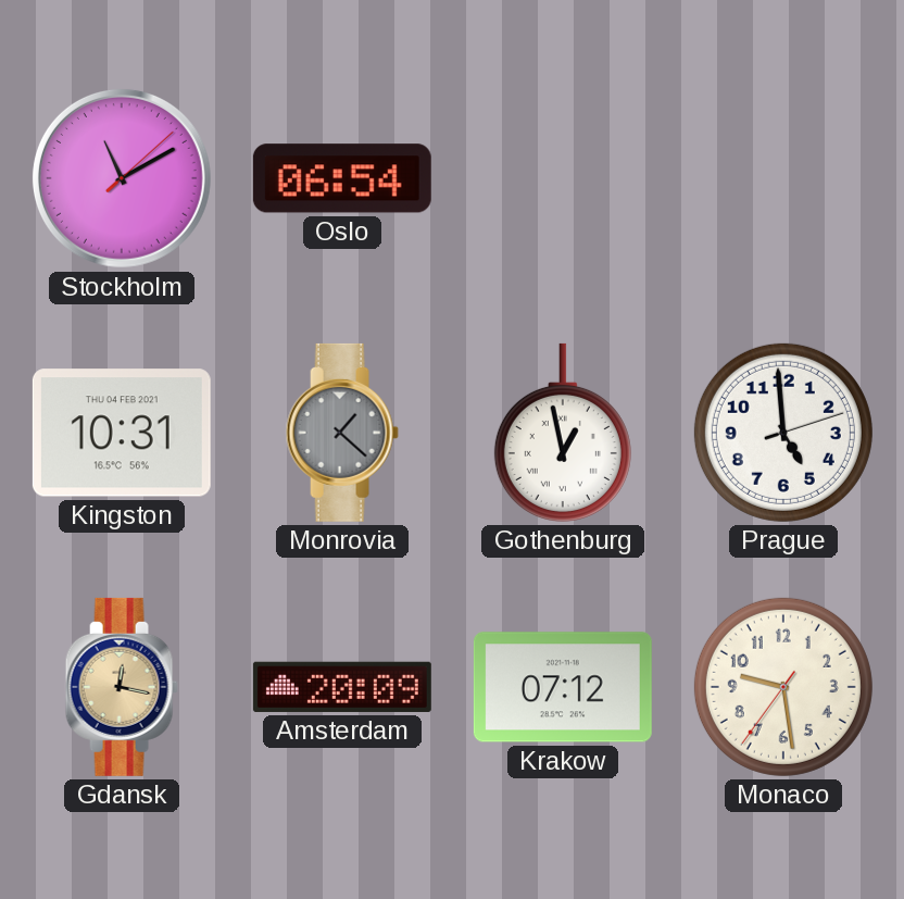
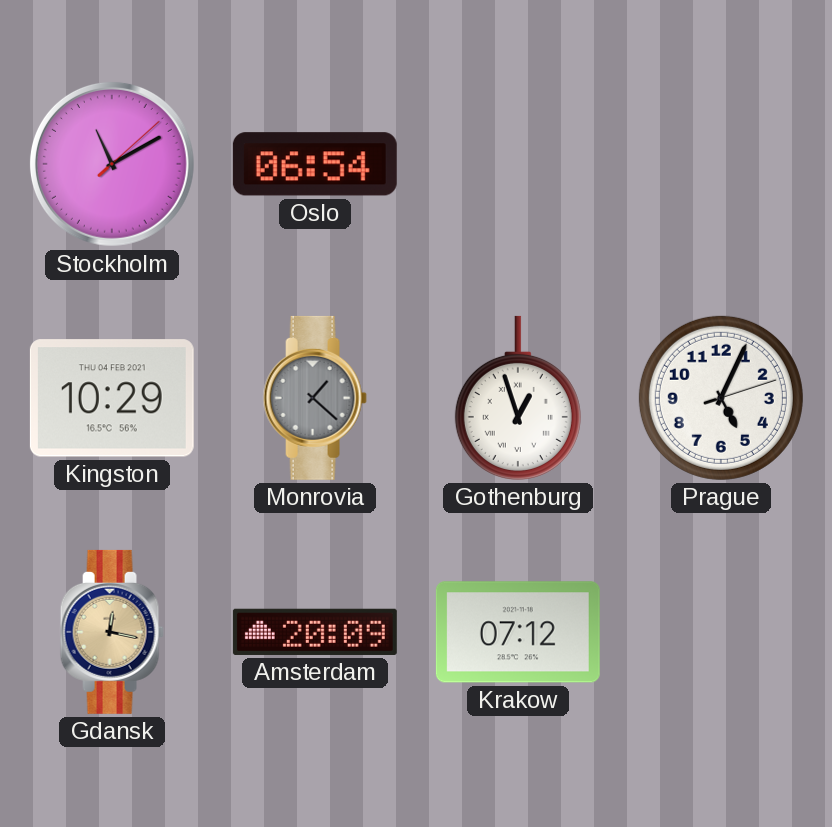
Kingston: 10:31 -> 10:29
Gothenburg: 12:58 -> 12:57
Prague: 4:59 -> 5:04
Monaco: 9:28 -> none
